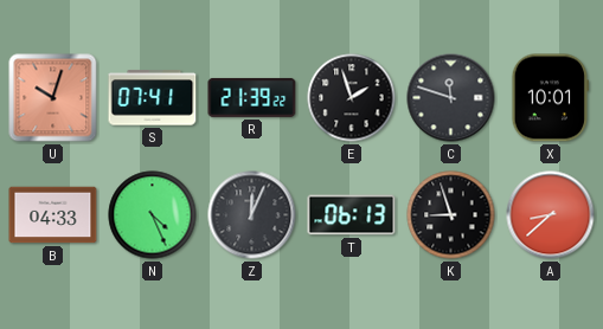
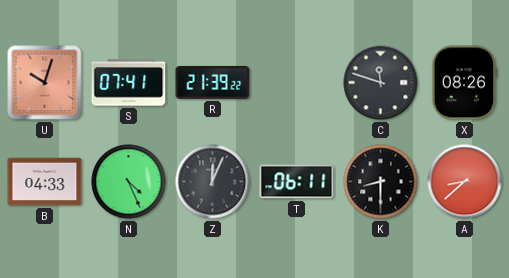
E: 1:57 -> none
X: 10:01 -> 08:26
T: 06:13 -> 06:11
K: 8:57 -> 8:30
